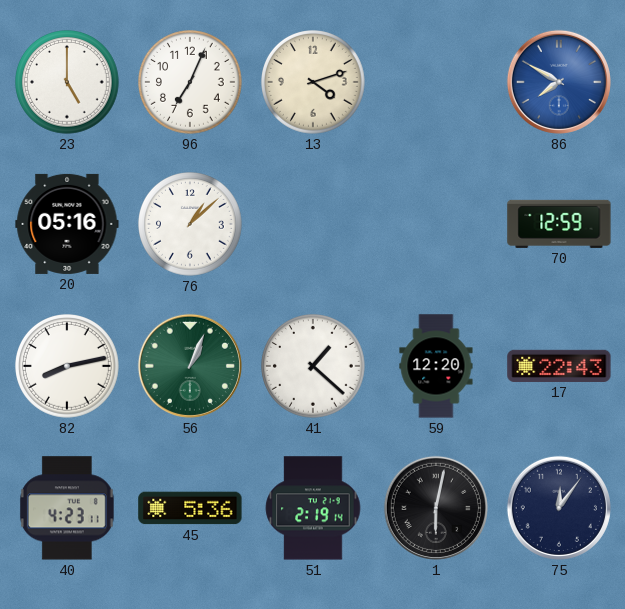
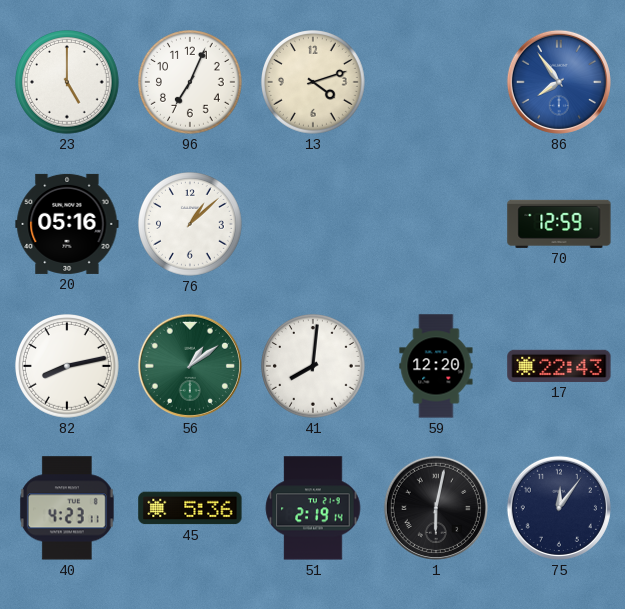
86: 7:50 -> 7:54
56: 1:04 -> 1:09
41: 1:22 -> 8:01
